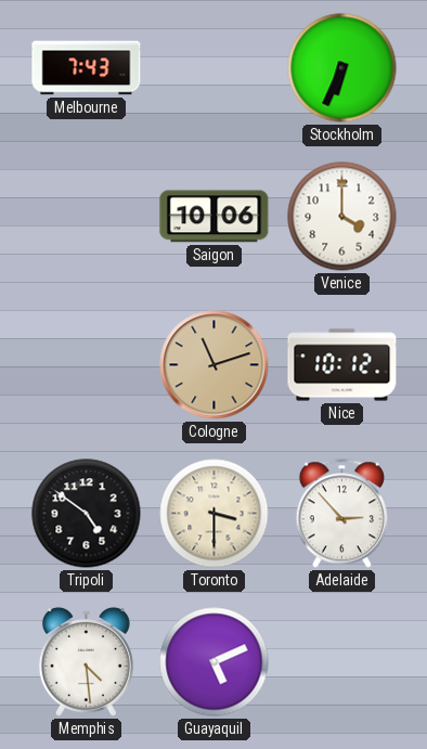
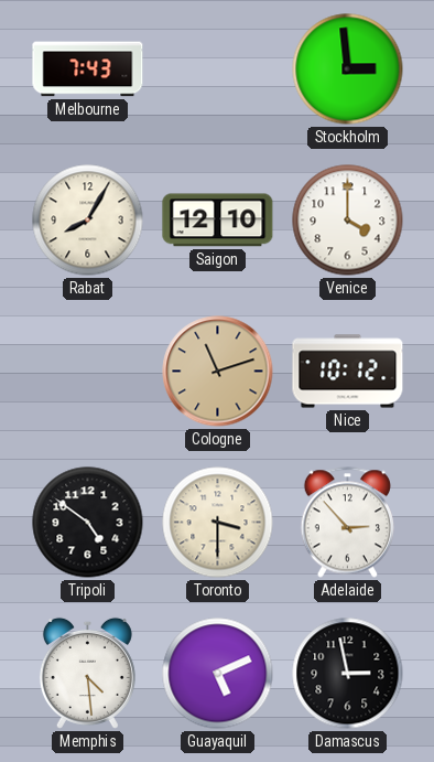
Stockholm: 6:34 -> 2:59
Rabat: none -> 8:05
Saigon: 10:06 -> 12:10
Damascus: none -> 2:58
